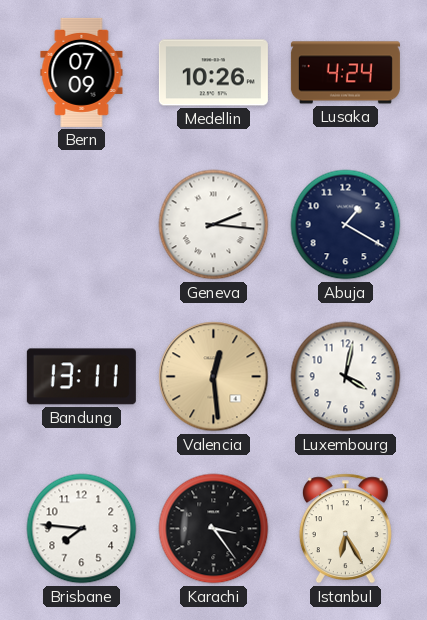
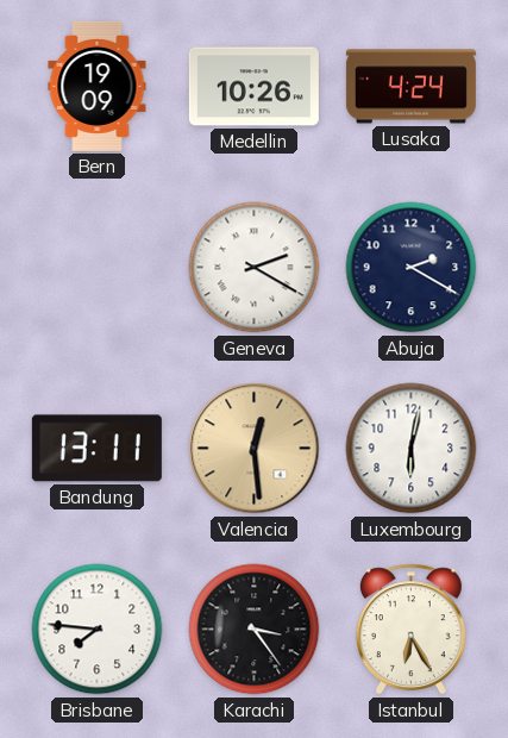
Bern: 07:09 -> 19:09
Geneva: 2:16 -> 2:20
Abuja: 1:20 -> 2:20
Luxembourg: 4:02 -> 6:02
